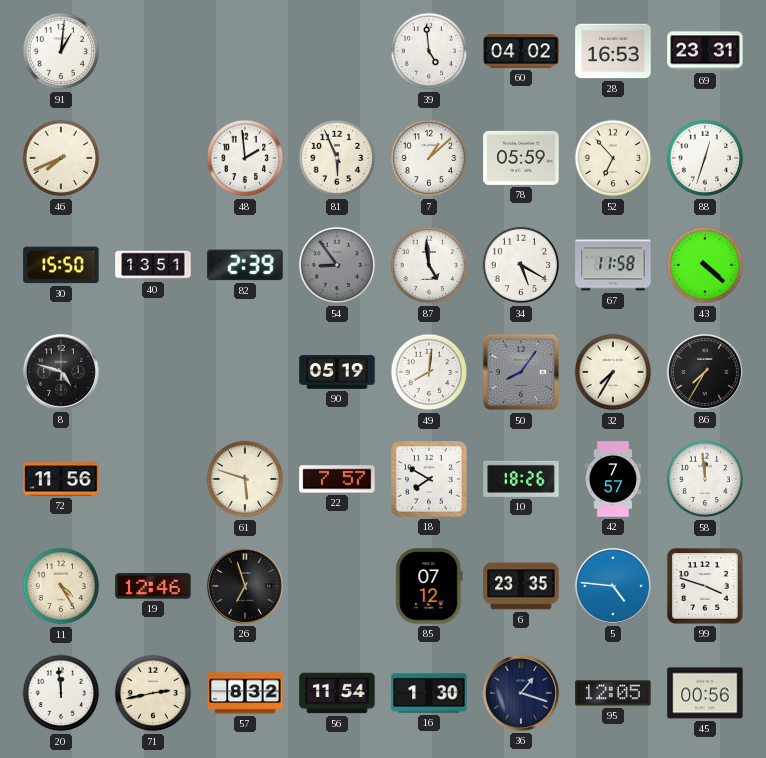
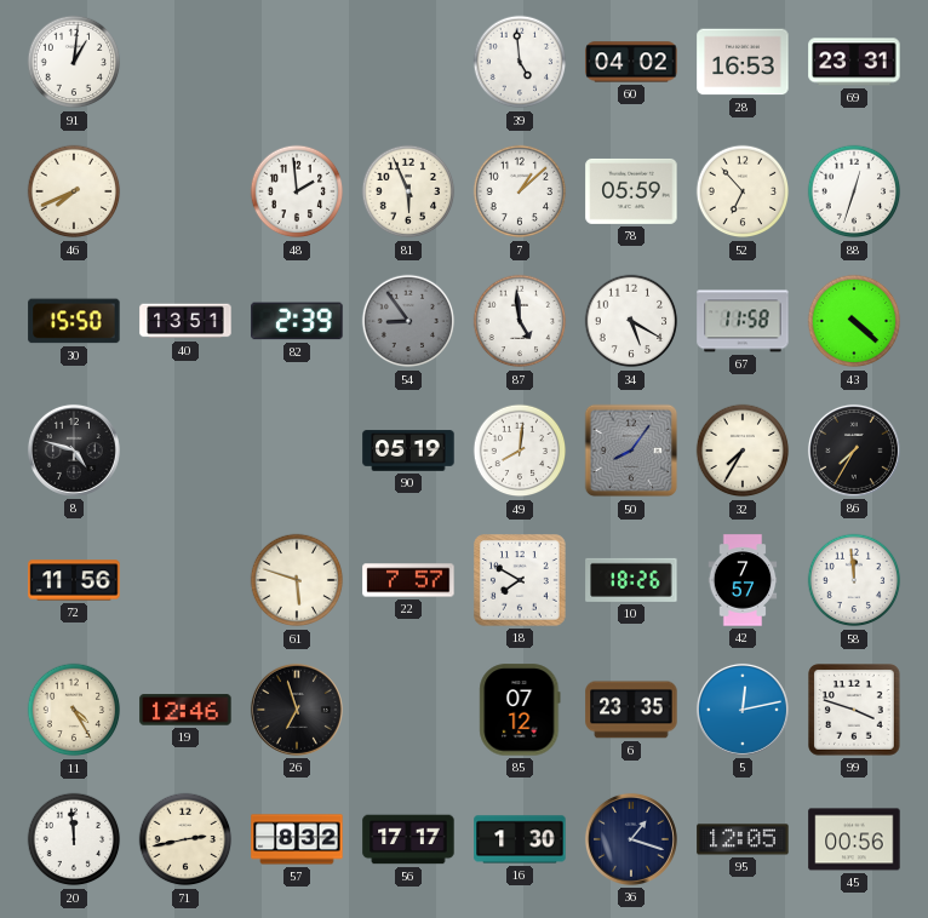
5: 4:46 -> 12:13
56: 11:54 -> 17:17
